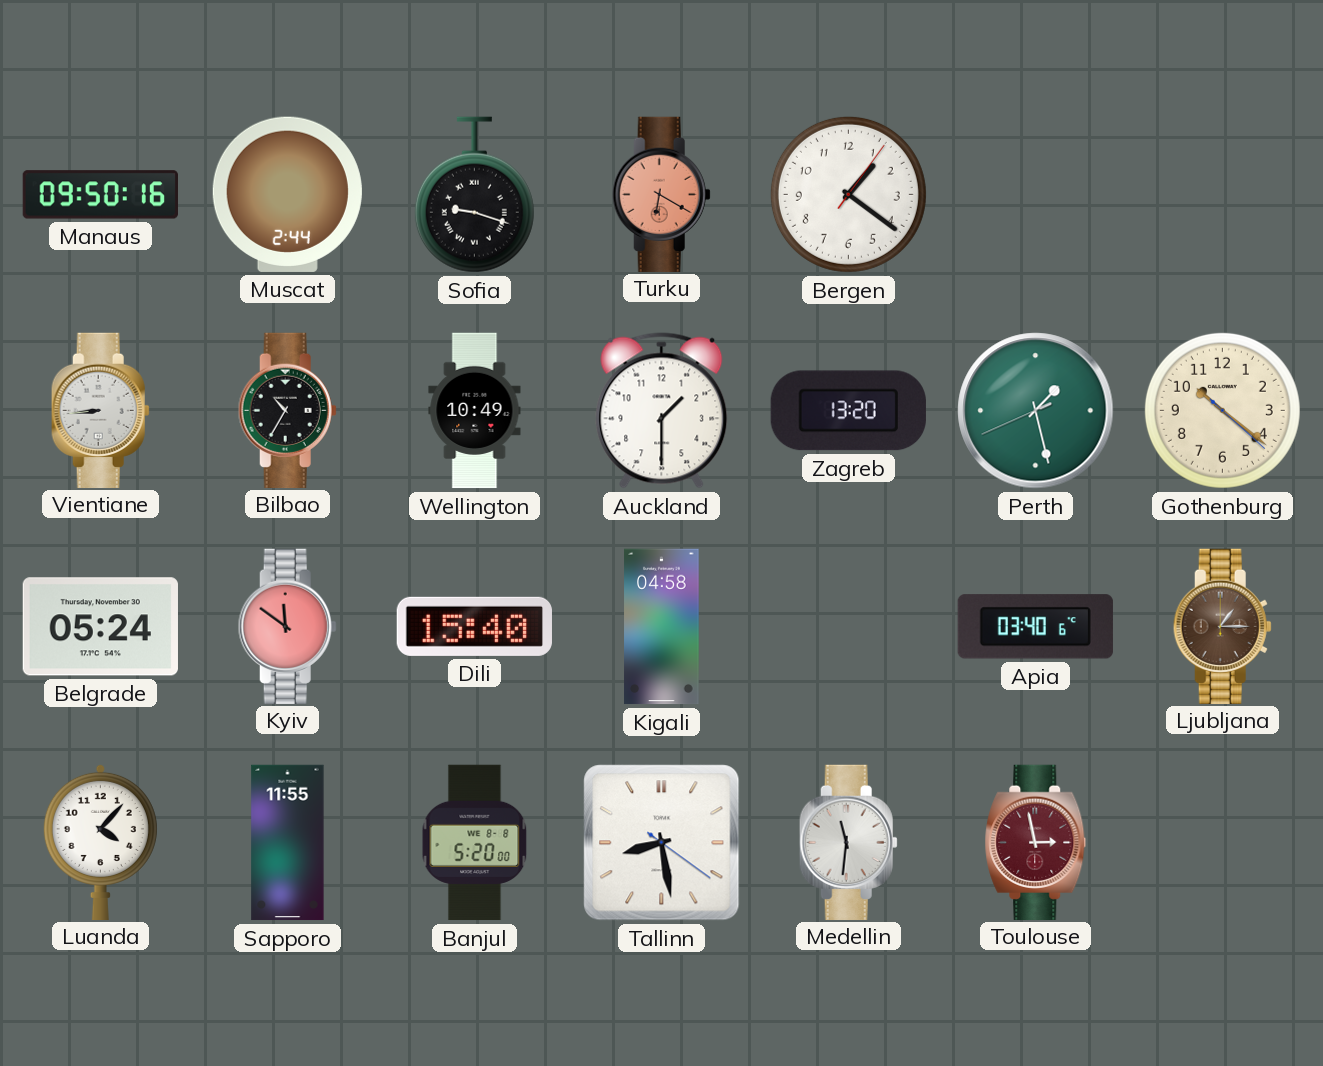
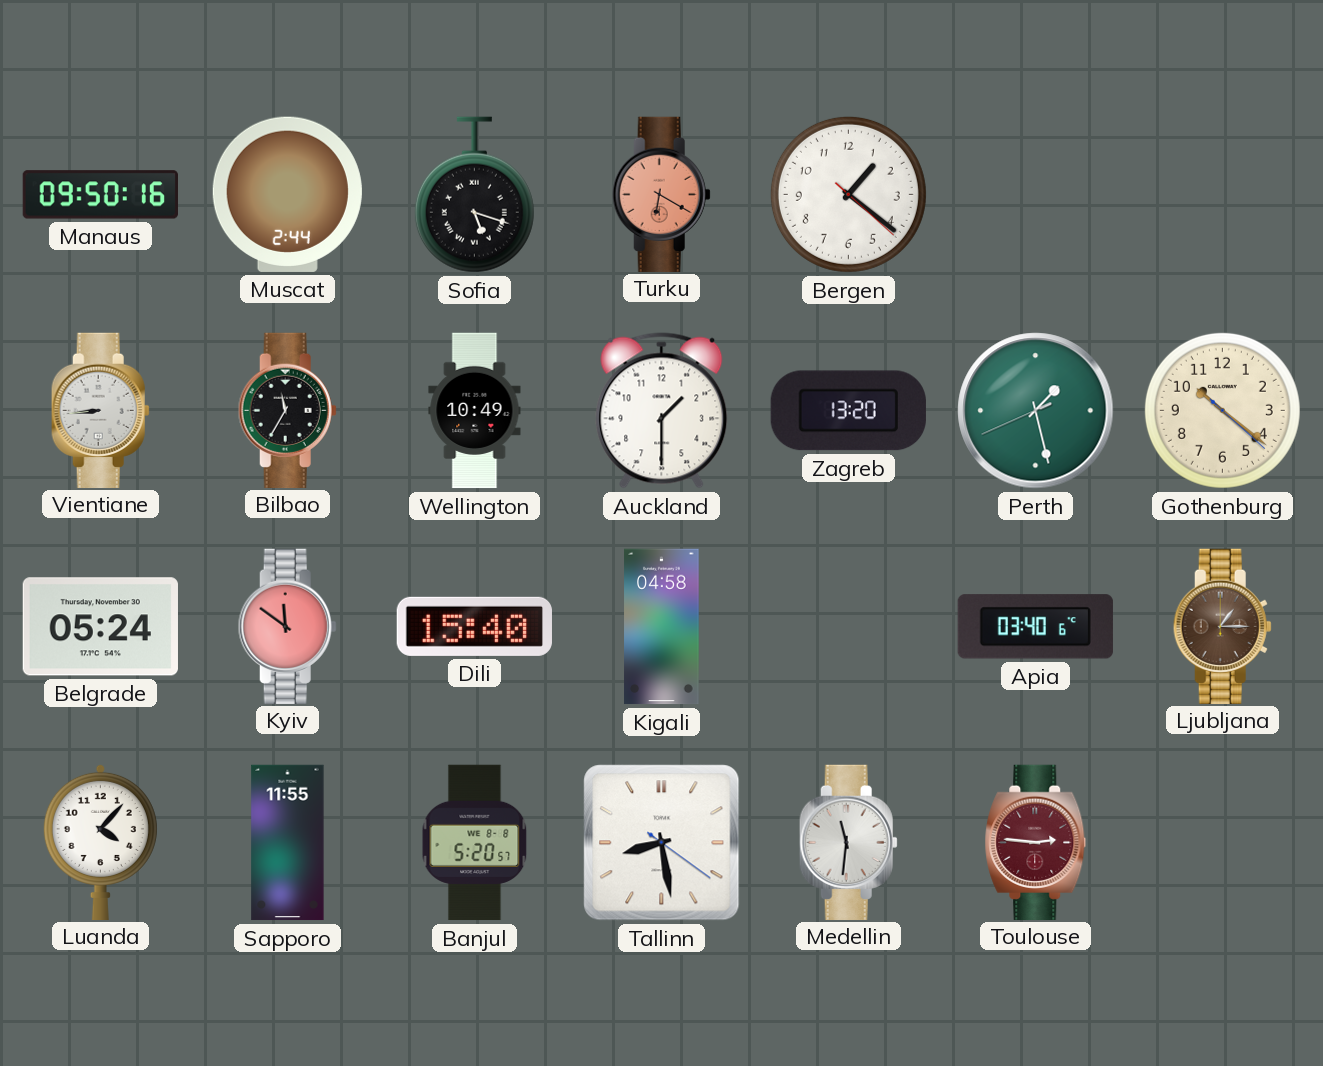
Sofia: 9:18 -> 5:18
Bergen: 1:21:06 -> 1:21:22
Bilbao: 10:35 -> 11:35
Banjul: 5:20:00 -> 5:20:57
Toulouse: 2:58 -> 2:46
